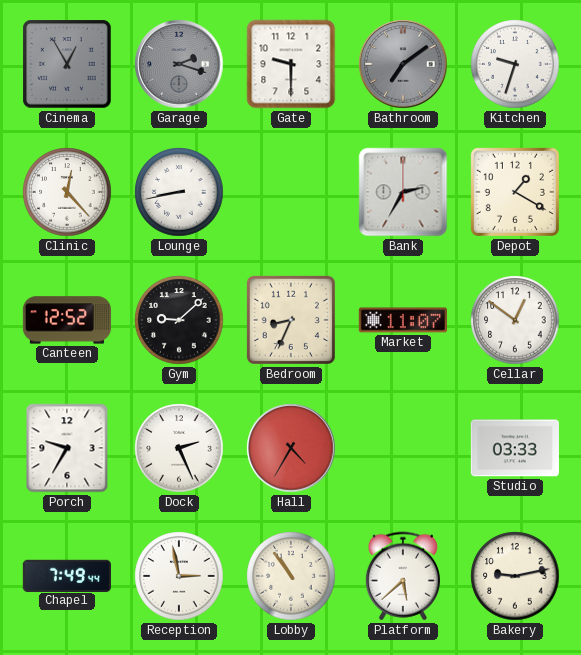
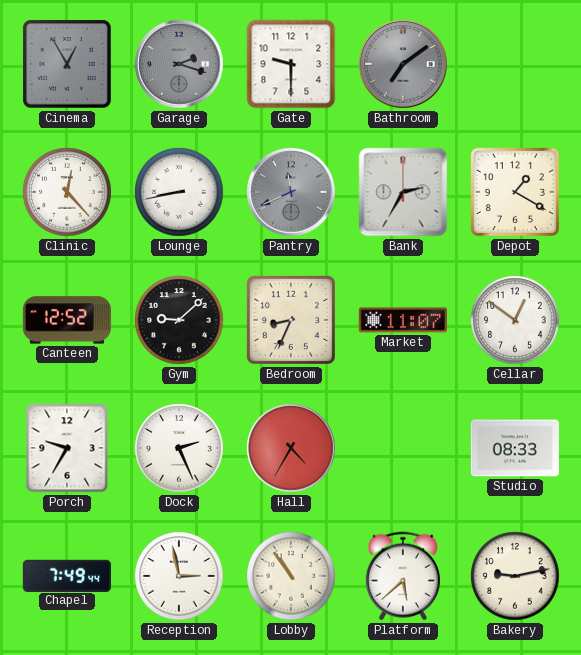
Kitchen: 9:33 -> none
Pantry: none -> 11:41
Studio: 03:33 -> 08:33
